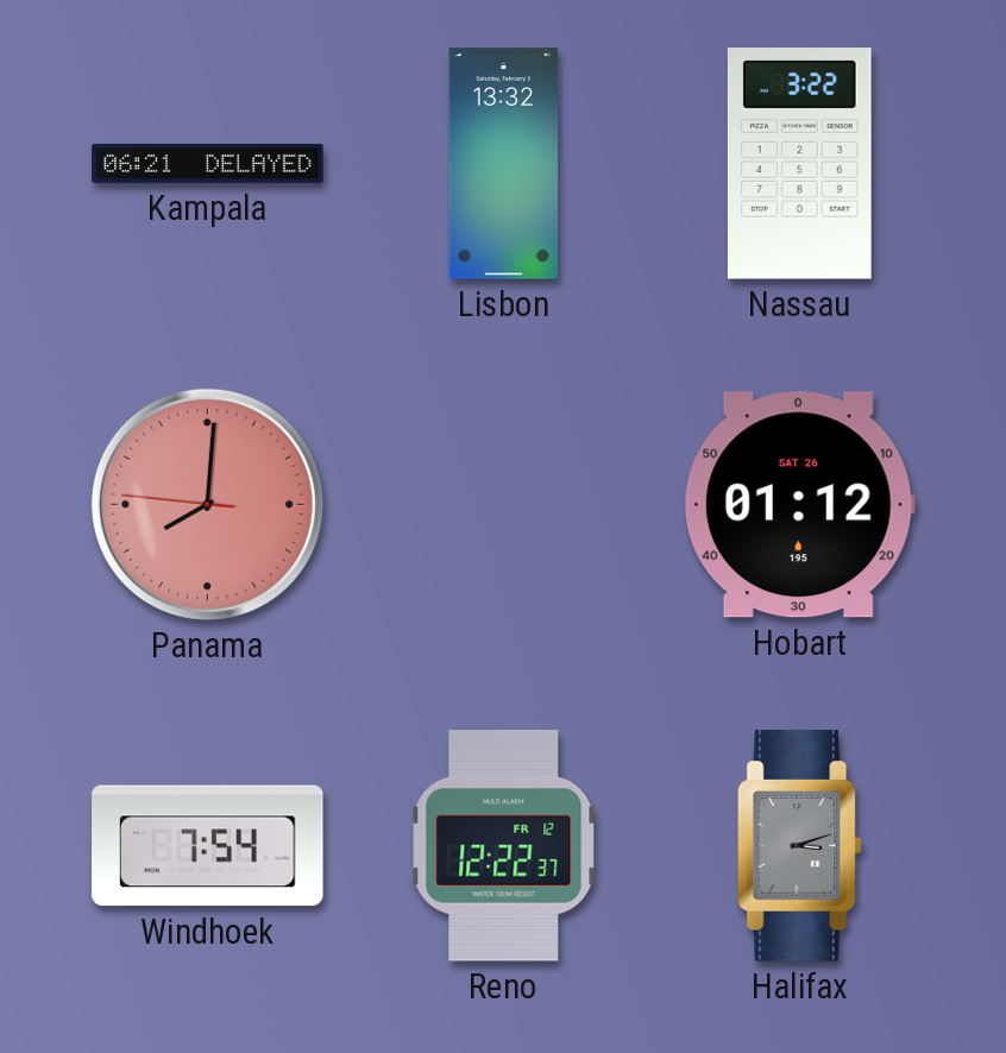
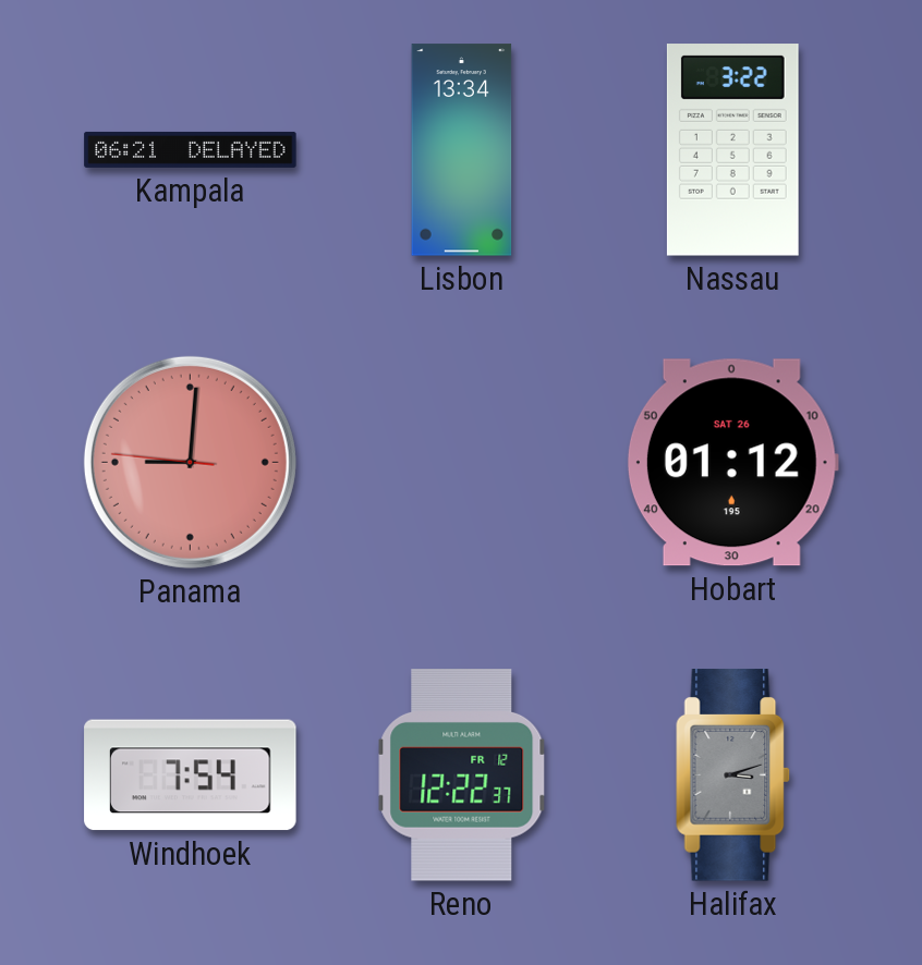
Lisbon: 13:32 -> 13:34
Panama: 8:00 -> 9:00
